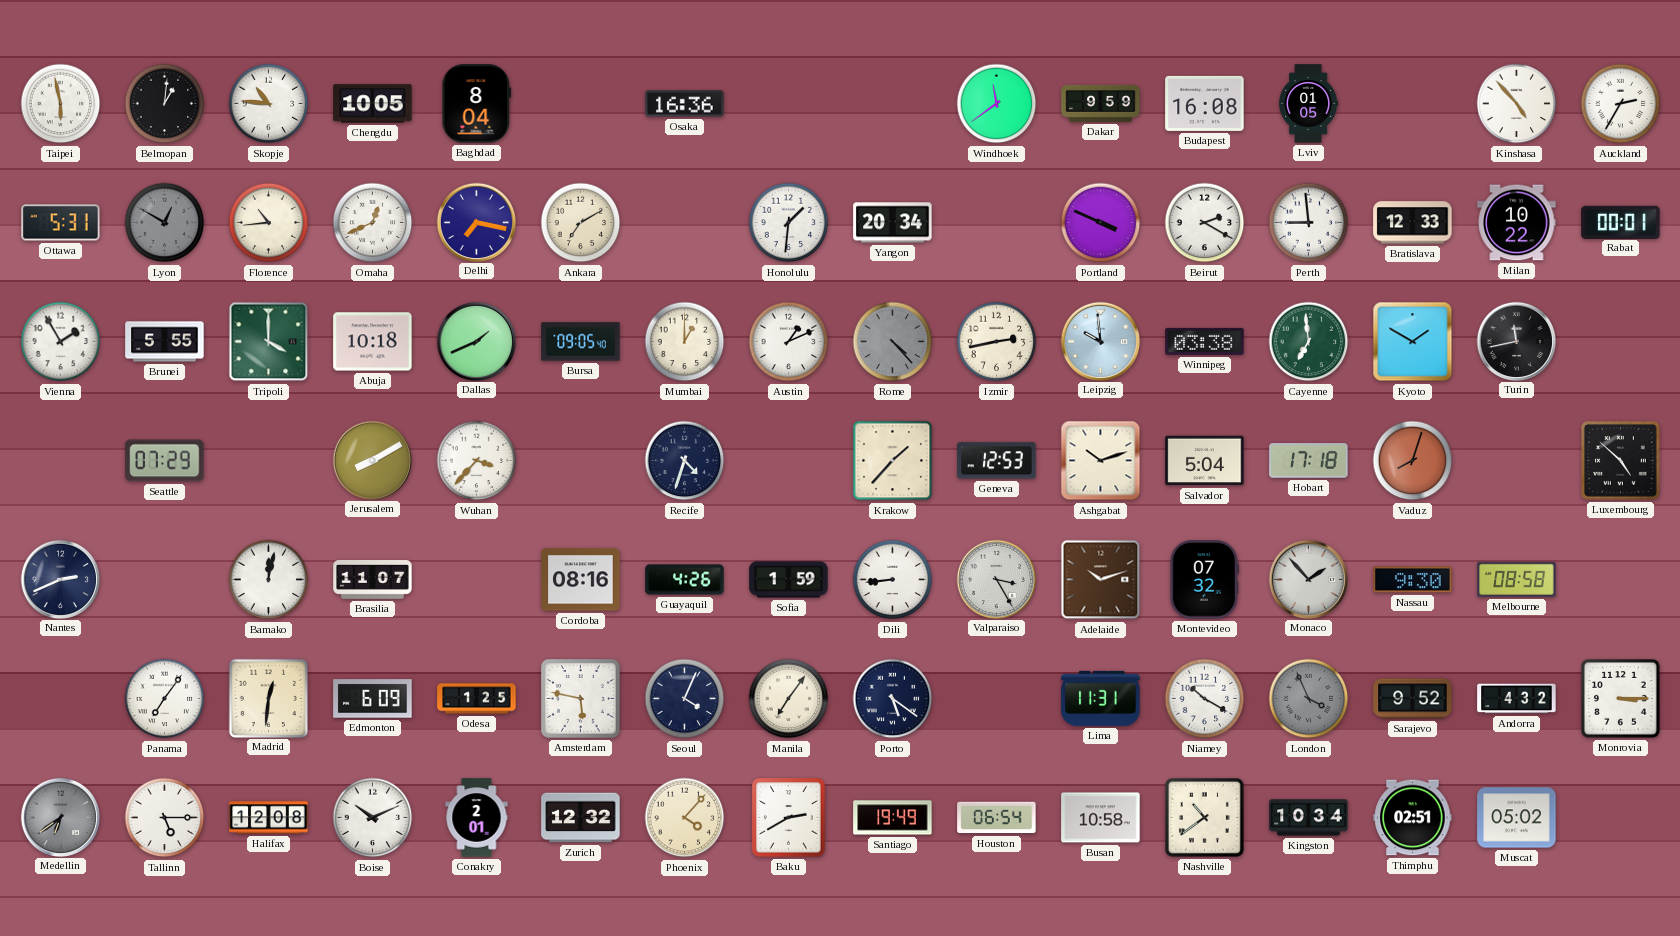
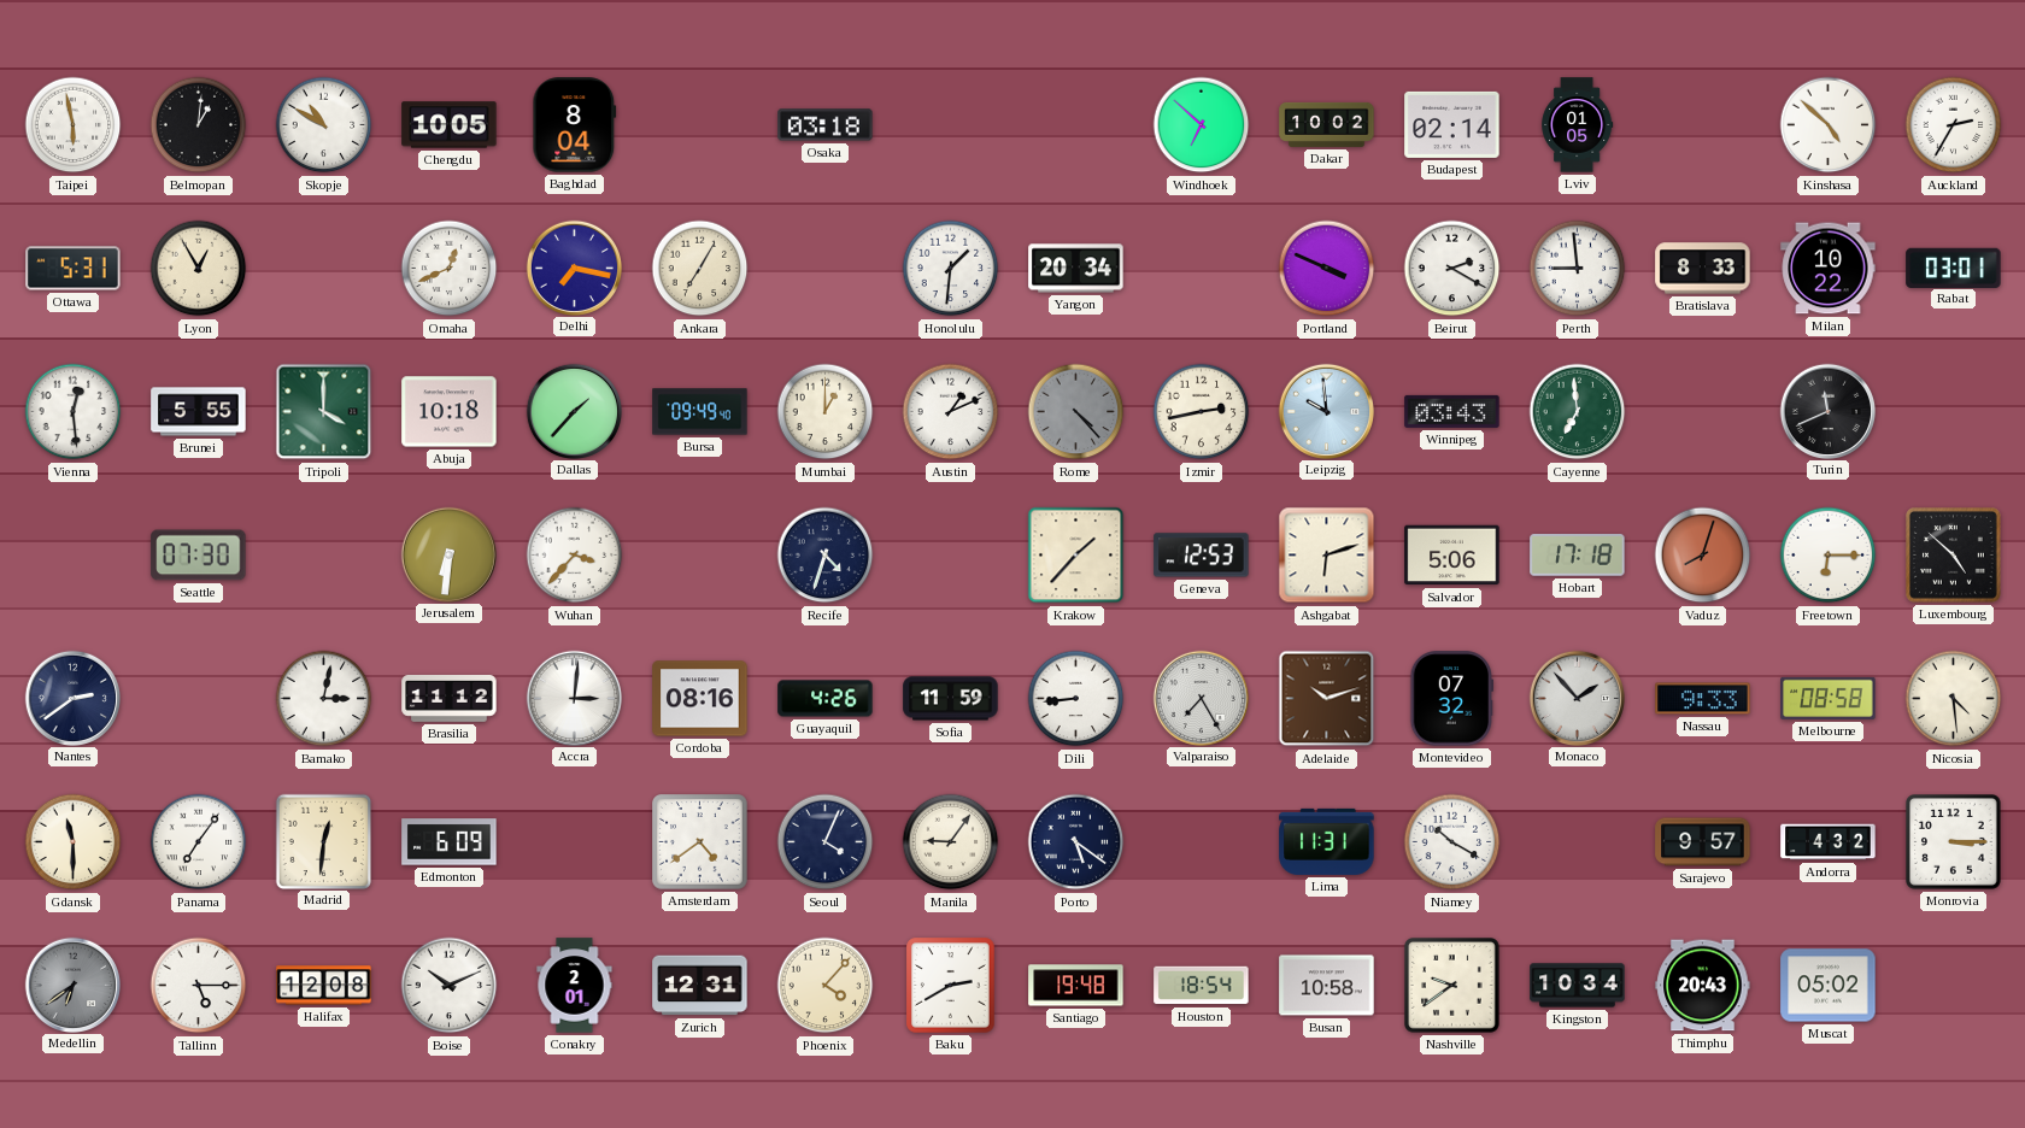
Skopje: 10:46 -> 10:50
Osaka: 16:36 -> 03:18
Windhoek: 11:39 -> 6:52
Dakar: 9:59 -> 10:02
Budapest: 16:08 -> 02:14
Kinshasa: 4:53 -> 4:52
Lyon: 12:50 -> 12:55
Lyon dial: grey -> cream
Florence: 10:44 -> none
Ankara: 7:10 -> 7:05
Bratislava: 12:33 -> 8:33
Rabat: 00:01 -> 03:01
Vienna: 1:55 -> 12:29
Dallas: 1:41 -> 1:37
Bursa: 09:05 -> 09:49
Winnipeg: 03:38 -> 03:43
Kyoto: 1:50 -> none
Turin: 11:43 -> 11:41
Seattle: 07:29 -> 07:30
Jerusalem: 8:10 -> 6:31
Ashgabat: 10:12 -> 6:12
Salvador: 5:04 -> 5:06
Freetown: none -> 6:15
Nantes: 2:41 -> 2:39
Bamako: 12:02 -> 3:02
Brasilia: 11:07 -> 11:12
Accra: none -> 3:01
Sofia: 1:59 -> 11:59
Valparaiso: 3:25 -> 7:25
Nassau: 9:30 -> 9:33
Nicosia: none -> 4:29
Gdansk: none -> 11:30
Odesa: 1:25 -> none
Amsterdam: 5:47 -> 4:39
Manila: 7:06 -> 9:06
London: 3:56 -> none
Sarajevo: 9:52 -> 9:57
Zurich: 12:32 -> 12:31
Santiago: 19:49 -> 19:48
Houston: 06:54 -> 18:54
Nashville: 10:39 -> 9:39
Thimphu: 02:51 -> 20:43
